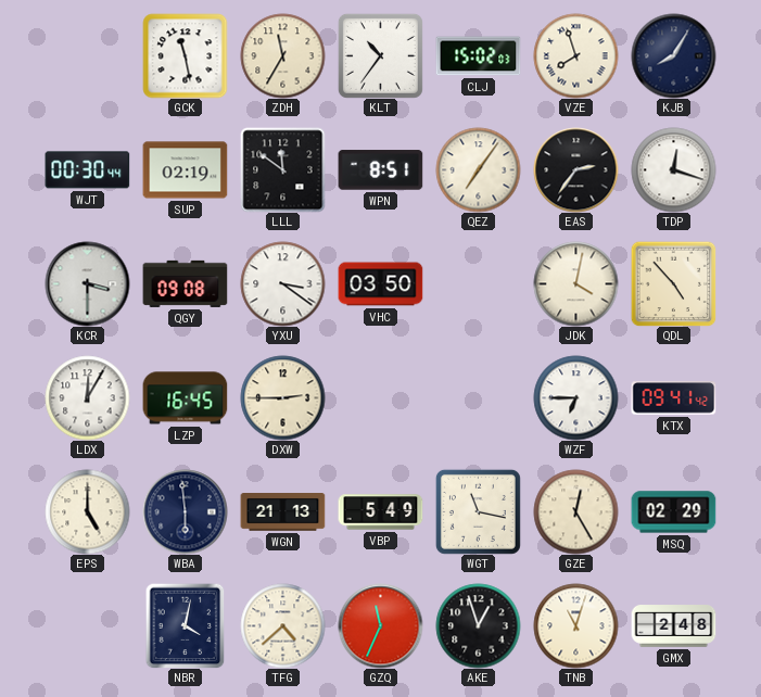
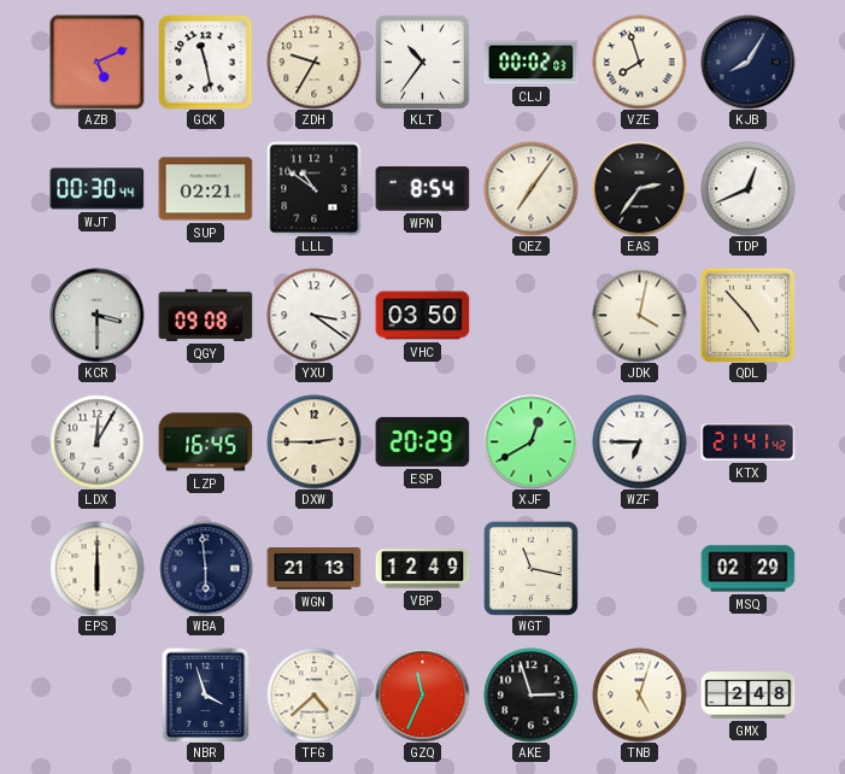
AZB: none -> 5:11
ZDH: 11:35 -> 9:35
CLJ: 15:02 -> 00:02
SUP: 02:19 -> 02:21
LLL: 11:51 -> 10:51
WPN: 8:51 -> 8:54
TDP: 12:18 -> 12:41
ESP: none -> 20:29
XJF: none -> 12:40
KTX: 09:41 -> 21:41
EPS: 5:00 -> 6:00
VBP: 5:49 -> 12:49
GZE: 12:25 -> none
NBR: 4:02 -> 3:57
AKE: 12:57 -> 2:57
TNB: 11:03 -> 5:03
